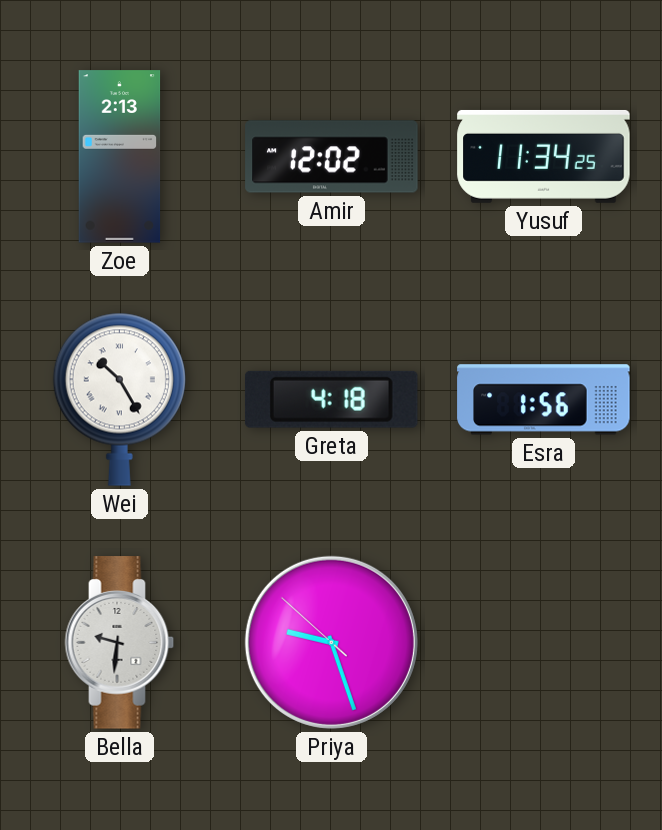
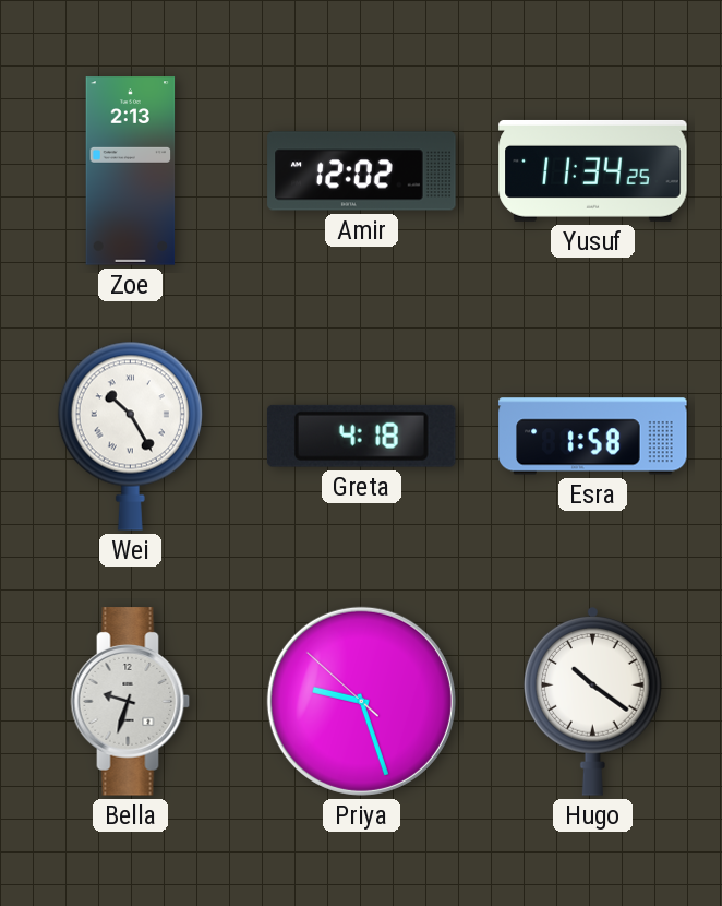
Esra: 1:56 -> 1:58
Bella: 9:31 -> 9:33
Hugo: none -> 10:21
